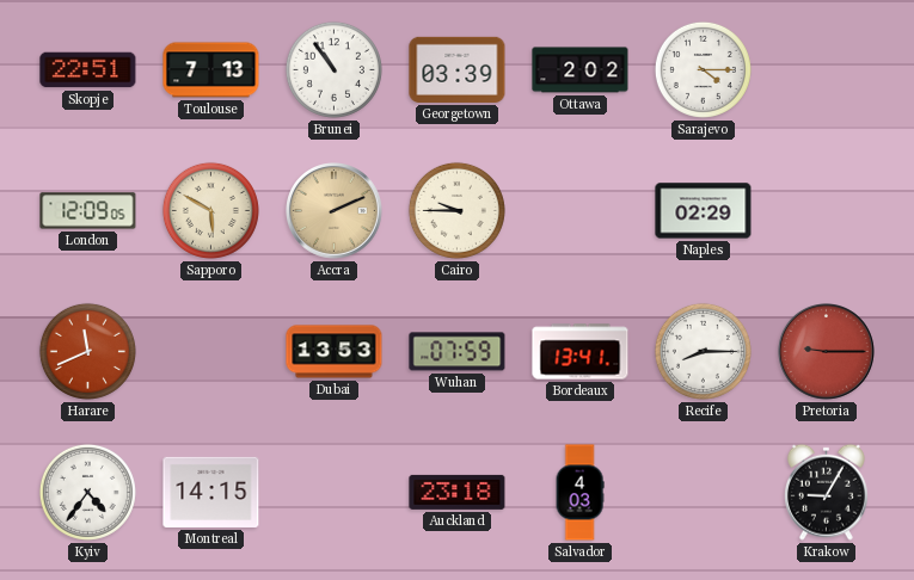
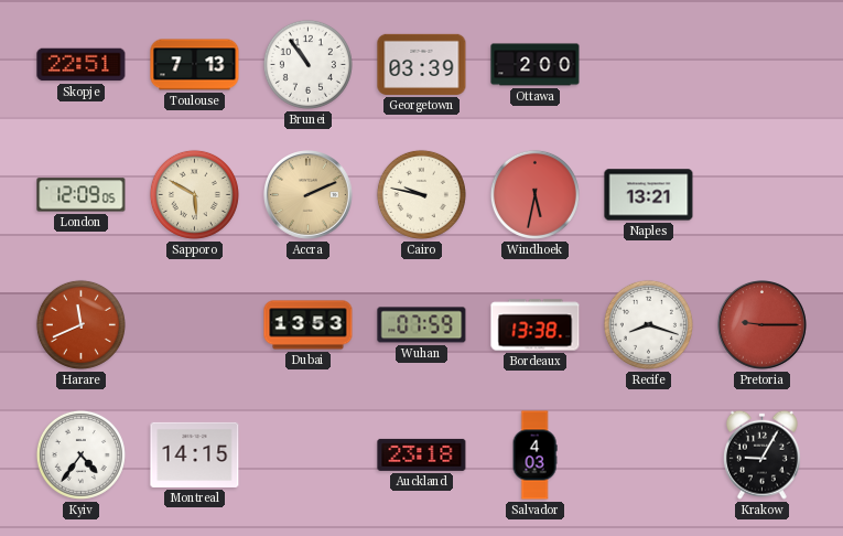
Ottawa: 2:02 -> 2:00
Sarajevo: 4:15 -> none
Cairo: 9:45 -> 9:47
Windhoek: none -> 5:32
Naples: 02:29 -> 13:21
Bordeaux: 13:41 -> 13:38
Recife: 8:15 -> 8:18
